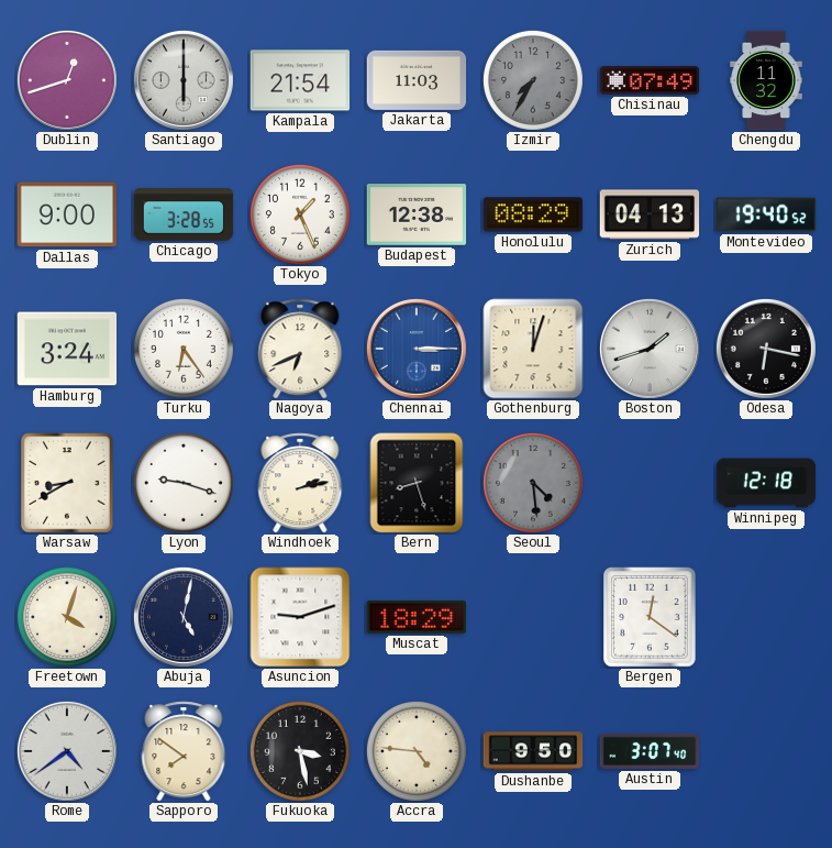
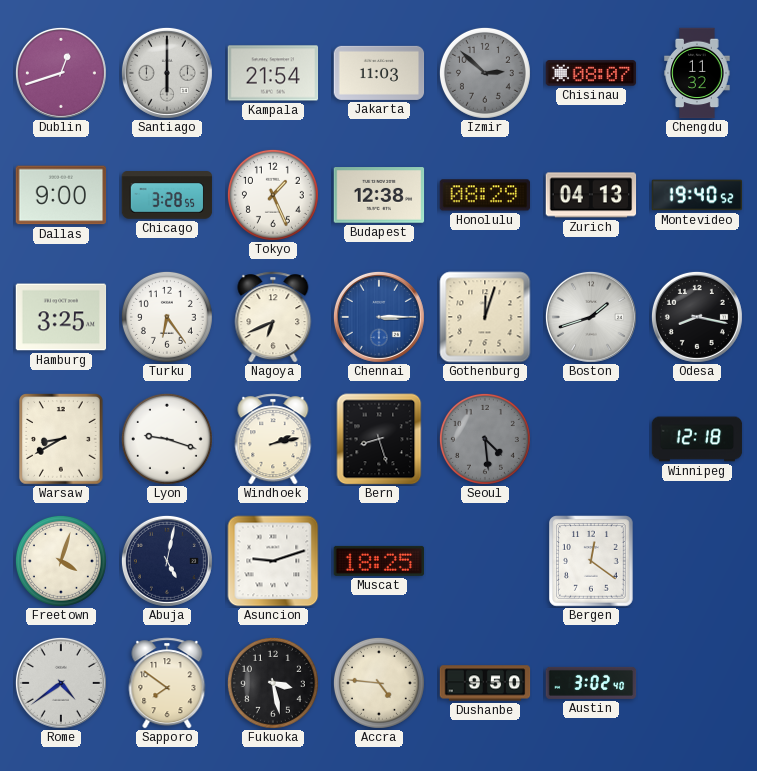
Izmir: 7:35 -> 2:52
Chisinau: 07:49 -> 08:07
Hamburg: 3:24 -> 3:25
Odesa: 6:17 -> 8:17
Muscat: 18:29 -> 18:25
Austin: 3:07 -> 3:02
